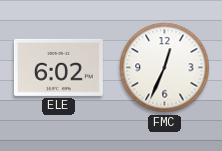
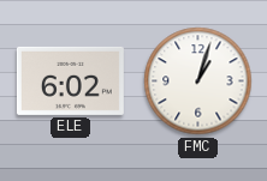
FMC: 12:34 -> 1:03
